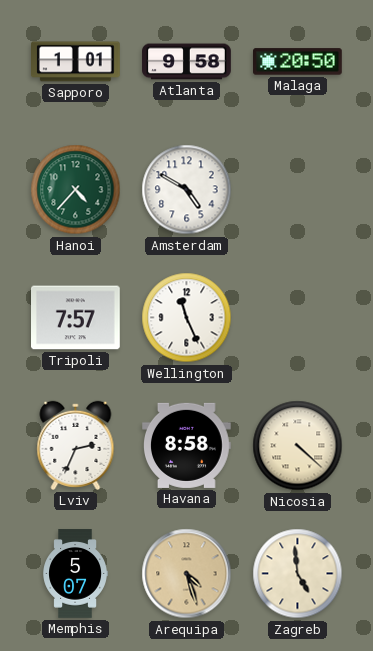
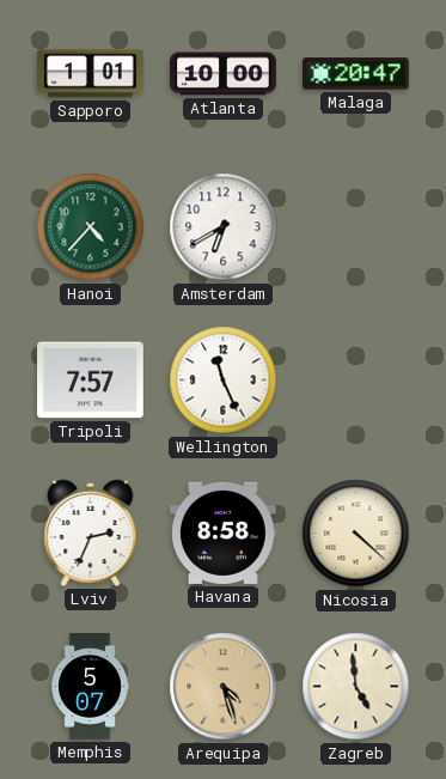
Atlanta: 9:58 -> 10:00
Malaga: 20:50 -> 20:47
Amsterdam: 4:50 -> 6:40
